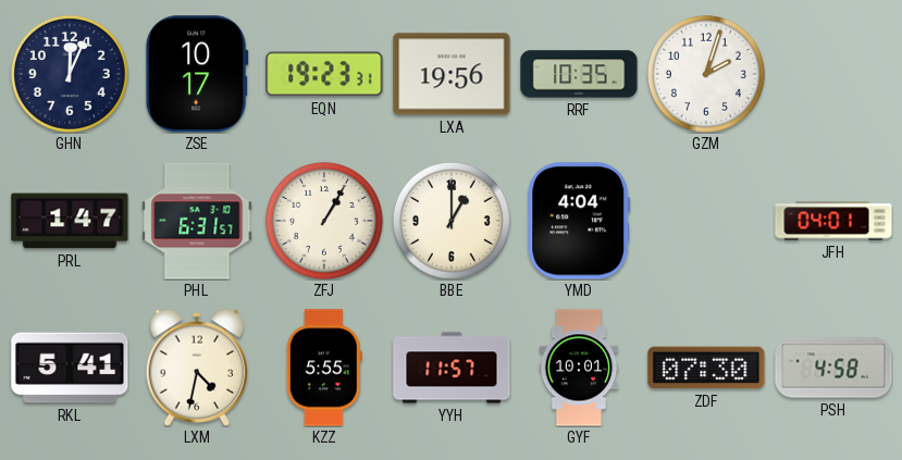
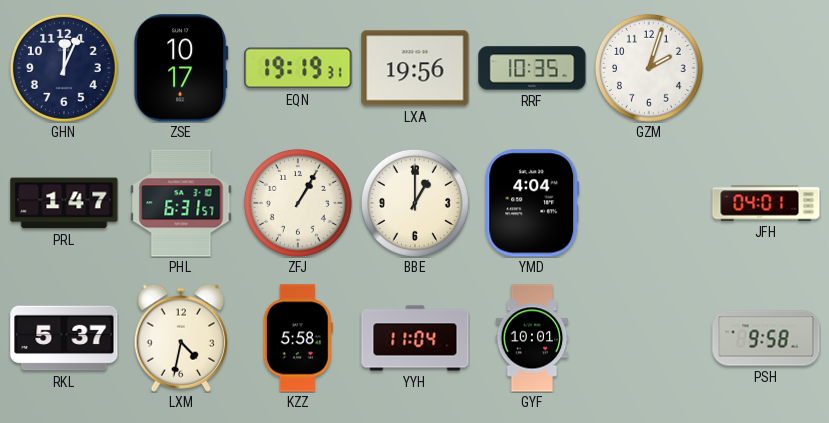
EQN: 19:23 -> 19:19
RKL: 5:41 -> 5:37
KZZ: 5:55 -> 5:58
YYH: 11:57 -> 11:04
ZDF: 07:30 -> none
PSH: 4:58 -> 9:58
